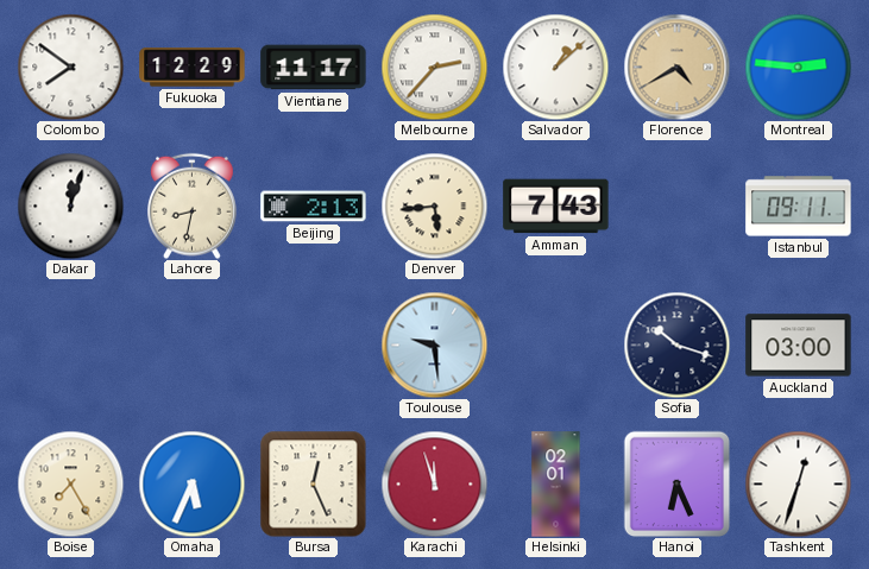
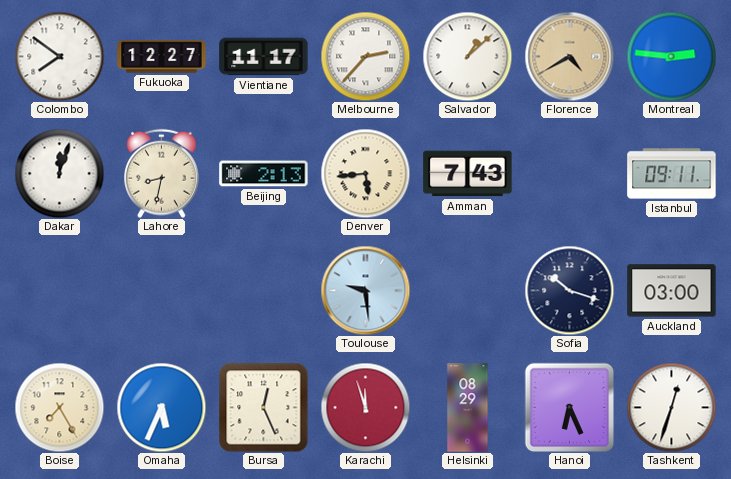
Fukuoka: 12:29 -> 12:27
Helsinki: 02:01 -> 08:29
